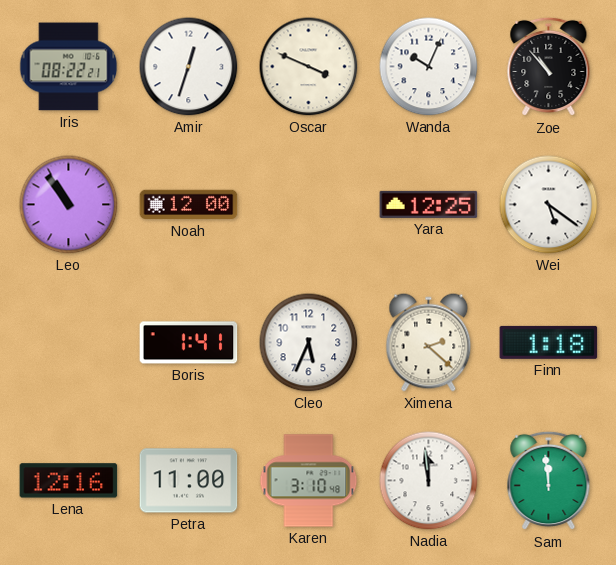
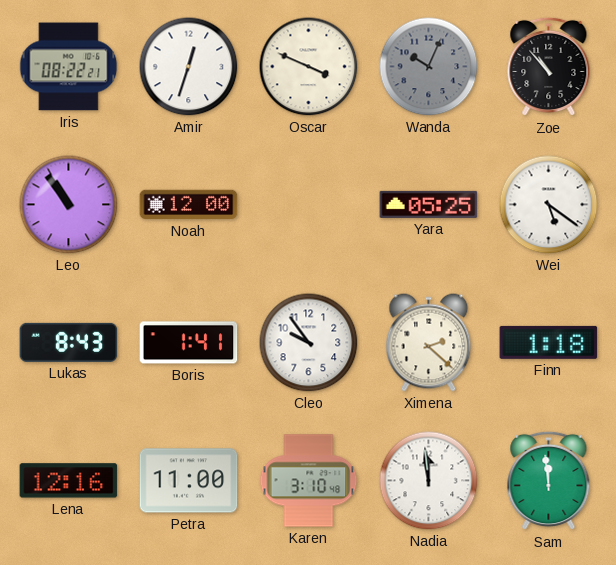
Wanda dial: white -> grey
Yara: 12:25 -> 05:25
Lukas: none -> 8:43
Cleo: 5:34 -> 9:54
